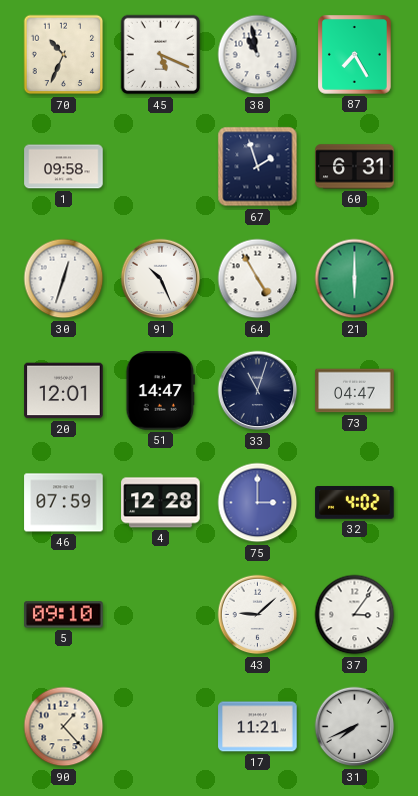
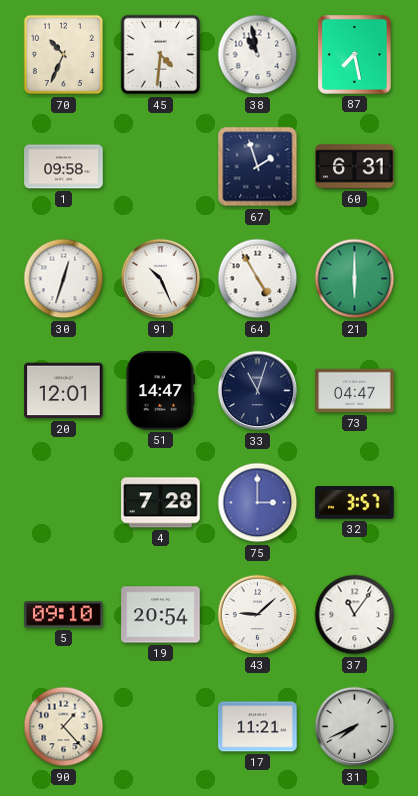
45: 5:19 -> 4:31
87: 7:25 -> 7:28
46: 07:59 -> none
4: 12:28 -> 7:28
32: 4:02 -> 3:57
19: none -> 20:54
37: 3:06 -> 11:06
